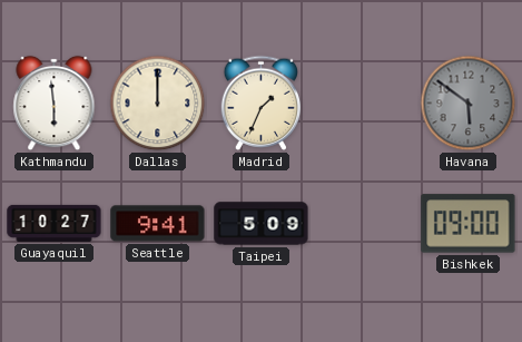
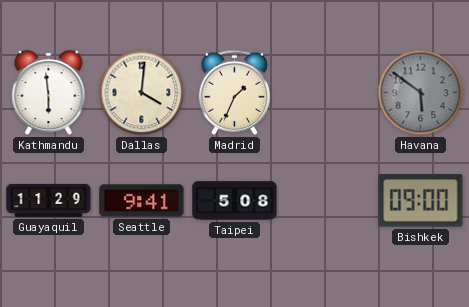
Dallas: 12:00 -> 4:01
Guayaquil: 10:27 -> 11:29
Taipei: 5:09 -> 5:08
